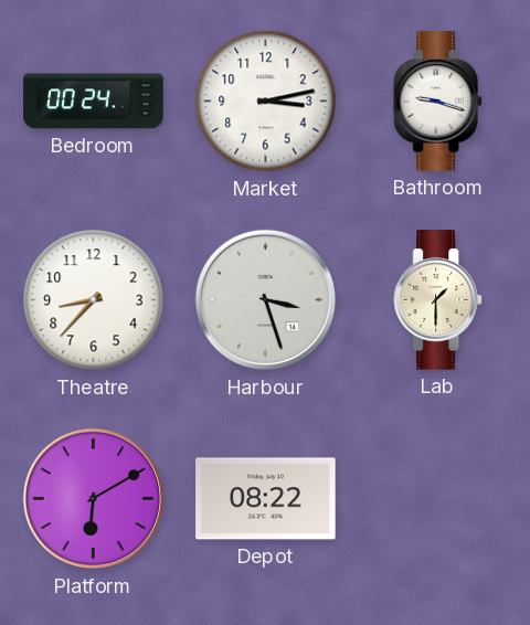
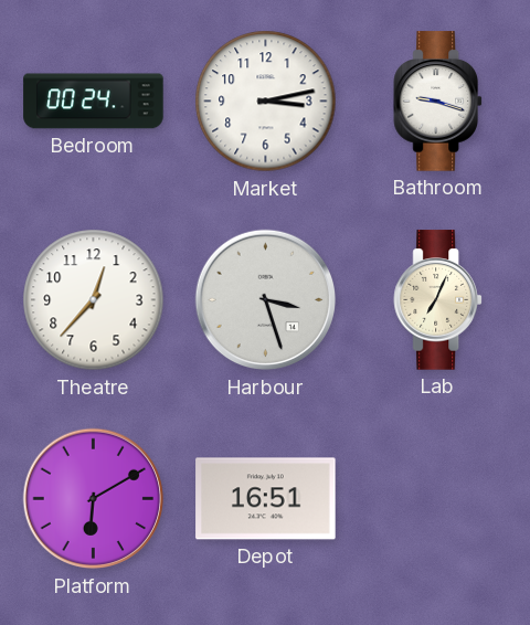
Theatre: 8:37 -> 12:37
Lab: 1:30 -> 7:04
Depot: 08:22 -> 16:51
